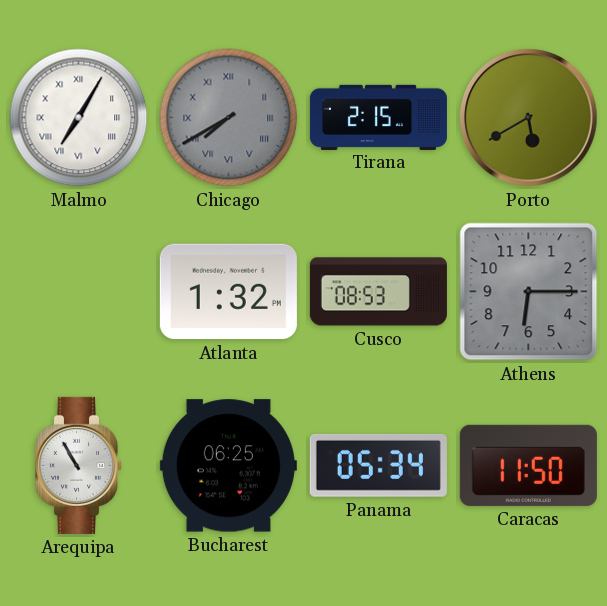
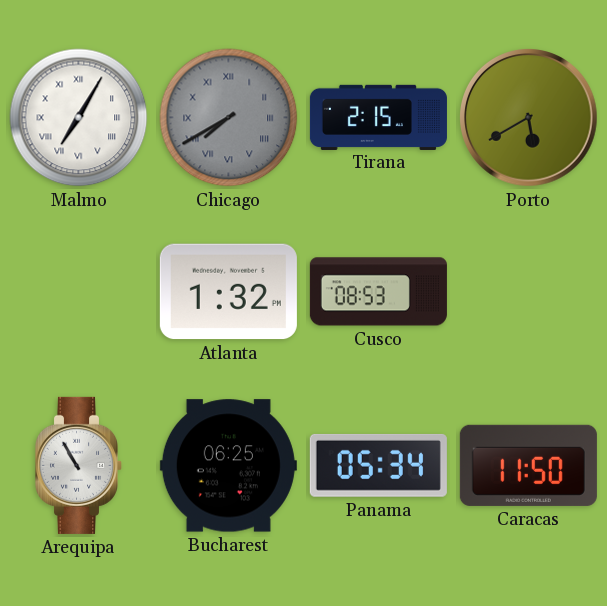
Athens: 6:15 -> none
